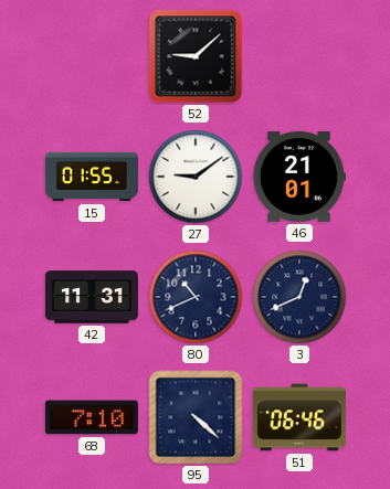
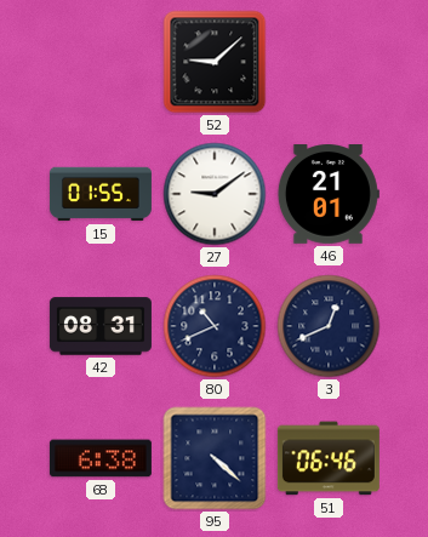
42: 11:31 -> 08:31
68: 7:10 -> 6:38
